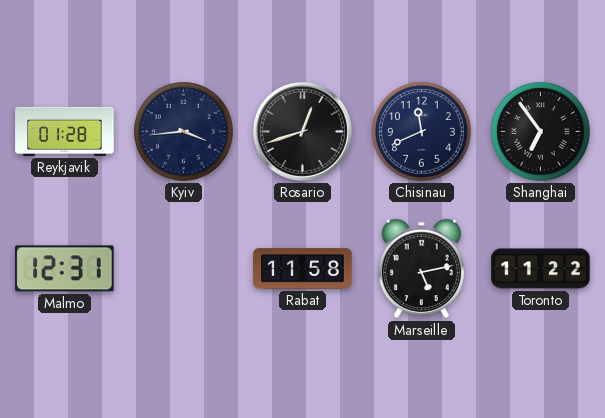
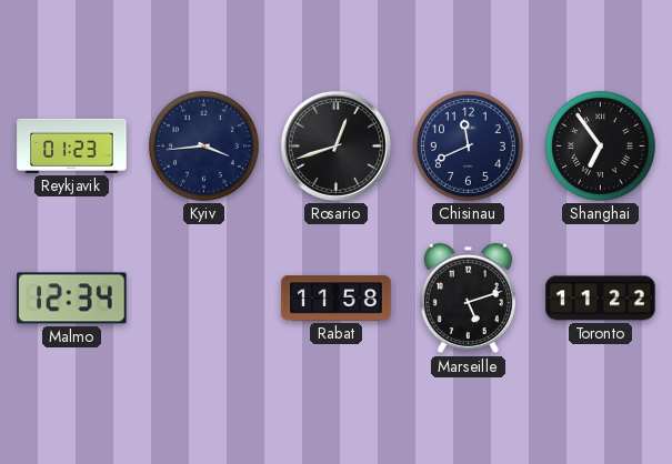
Reykjavik: 01:28 -> 01:23
Malmo: 12:31 -> 12:34
Marseille: 5:13 -> 5:12
